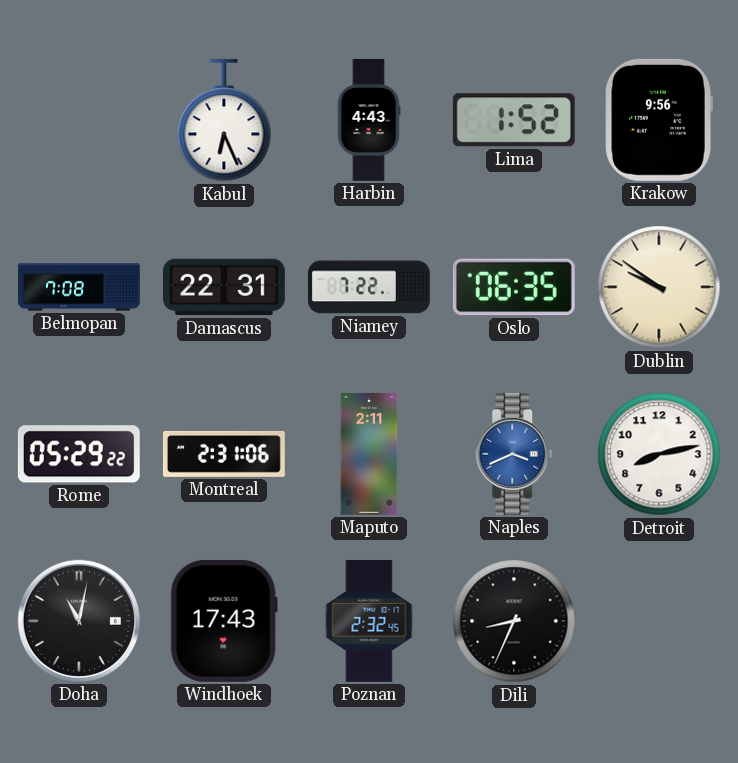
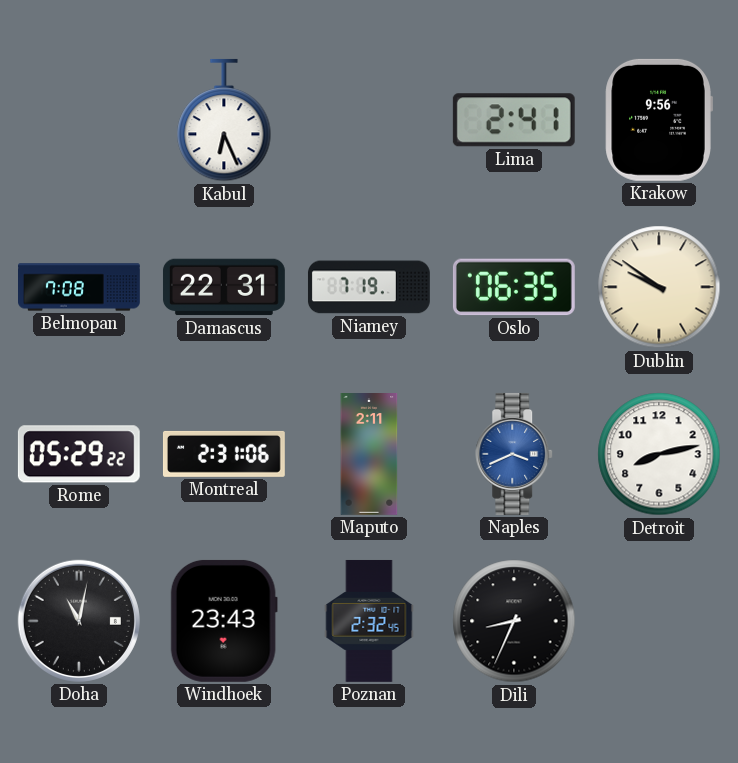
Harbin: 4:43 -> none
Lima: 1:52 -> 2:41
Niamey: 7:22 -> 7:19
Windhoek: 17:43 -> 23:43
